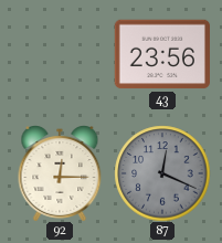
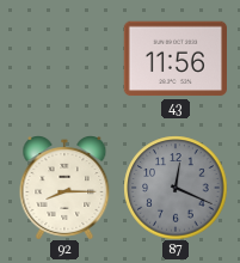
43: 23:56 -> 11:56
92: 12:15 -> 8:15
